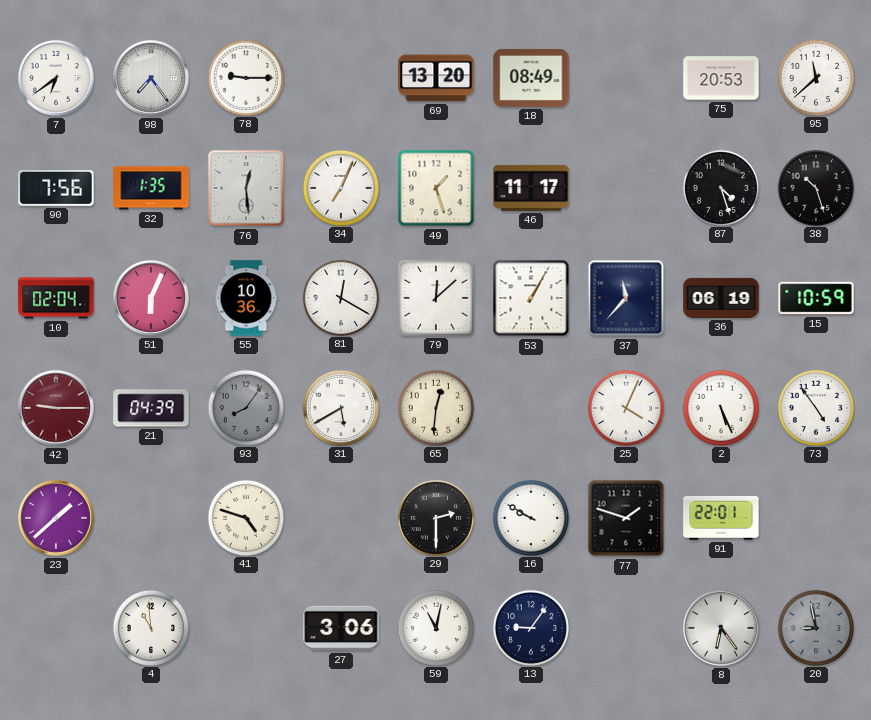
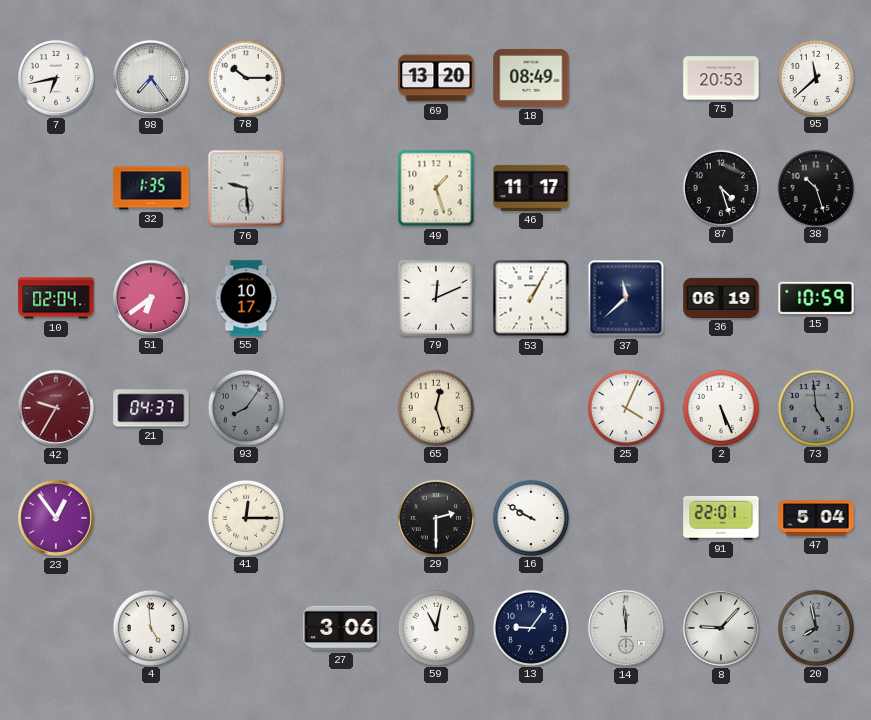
7: 6:39 -> 6:43
78: 9:15 -> 10:15
90: 7:56 -> none
76: 12:29 -> 9:29
34: 7:04 -> none
51: 6:04 -> 6:39
55: 10:36 -> 10:17
81: 12:20 -> none
79: 12:08 -> 12:11
37: 11:37 -> 11:38
42: 9:15 -> 9:35
21: 04:39 -> 04:37
31: 5:40 -> none
65: 12:31 -> 12:27
73: 4:54 -> 4:59
73 dial: white -> grey
23: 1:38 -> 12:54
41: 4:48 -> 12:15
77: 1:48 -> none
47: none -> 5:04
4: 10:59 -> 4:59
14: none -> 11:59
8: 6:24 -> 9:07
20: 8:58 -> 7:58
